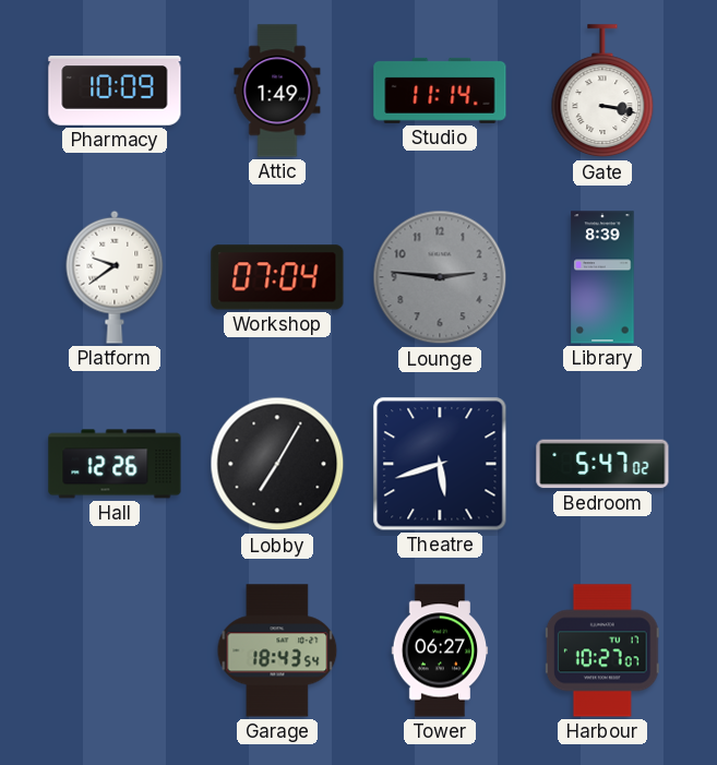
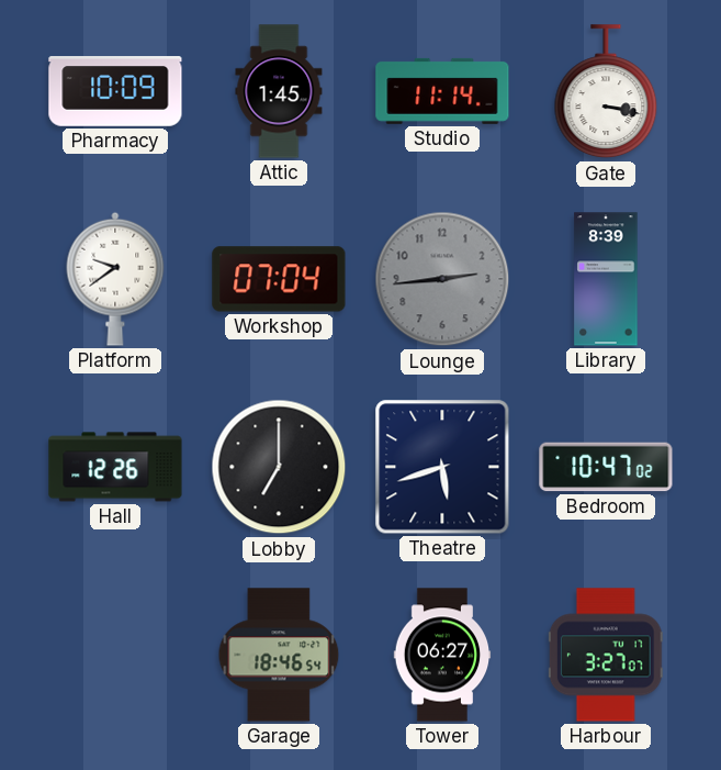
Attic: 1:49 -> 1:45
Lounge: 2:46 -> 2:44
Lobby: 7:05 -> 7:00
Bedroom: 5:47 -> 10:47
Garage: 18:43 -> 18:46
Harbour: 10:27 -> 3:27
